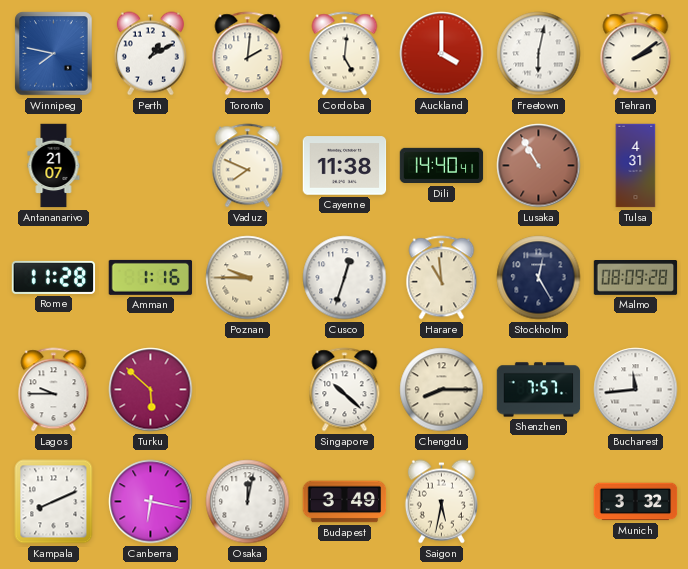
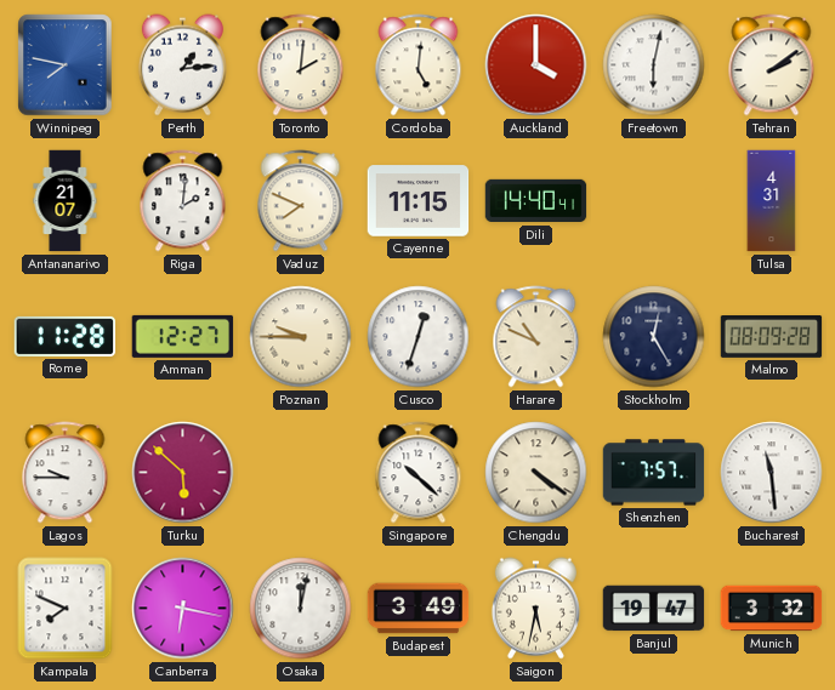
Perth: 1:10 -> 1:14
Riga: none -> 2:01
Cayenne: 11:38 -> 11:15
Lusaka: 10:55 -> none
Amman: 1:16 -> 12:27
Harare: 10:59 -> 10:49
Chengdu: 8:15 -> 4:21
Bucharest: 11:44 -> 11:29
Kampala: 8:11 -> 7:49
Banjul: none -> 19:47
